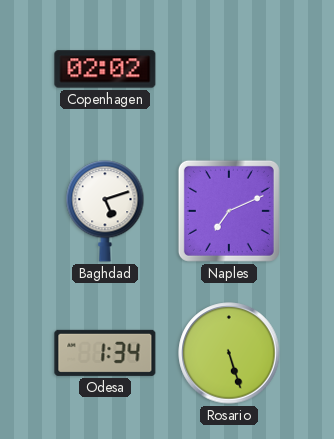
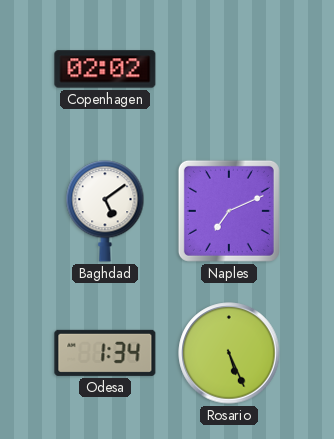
Baghdad: 5:12 -> 5:09
Rosario: 5:27 -> 5:26
